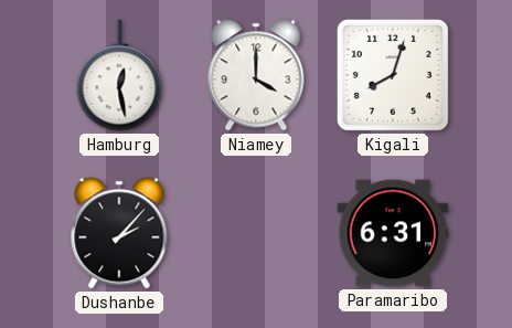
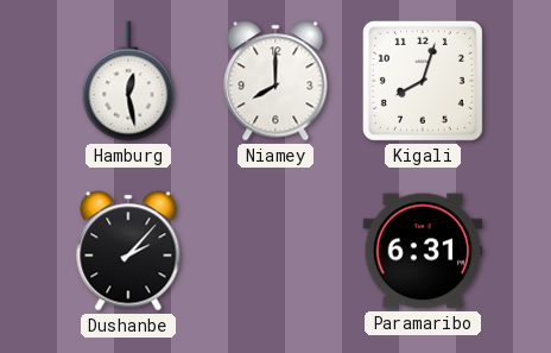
Niamey: 4:00 -> 8:00
